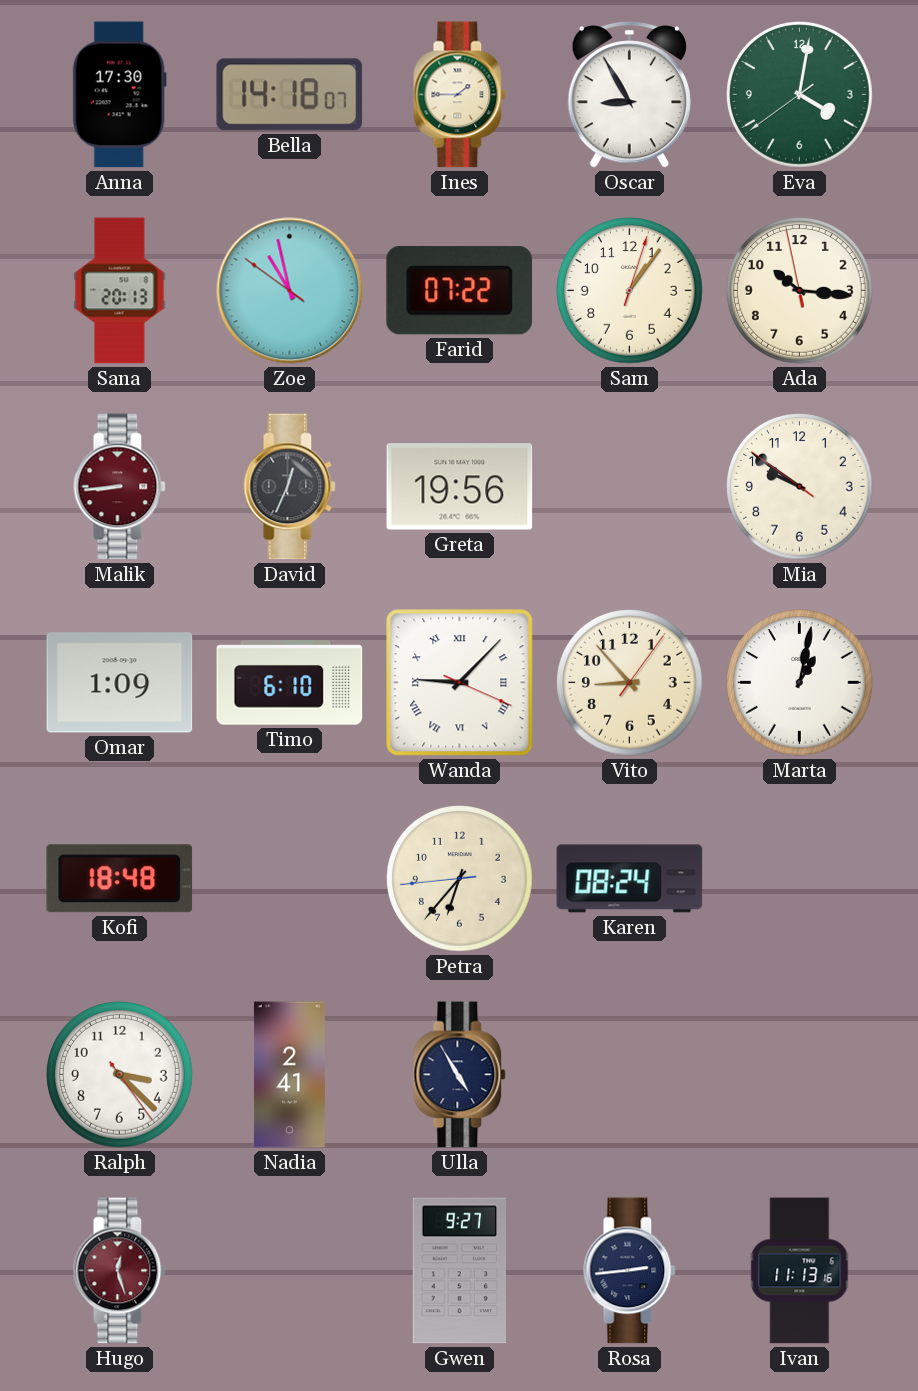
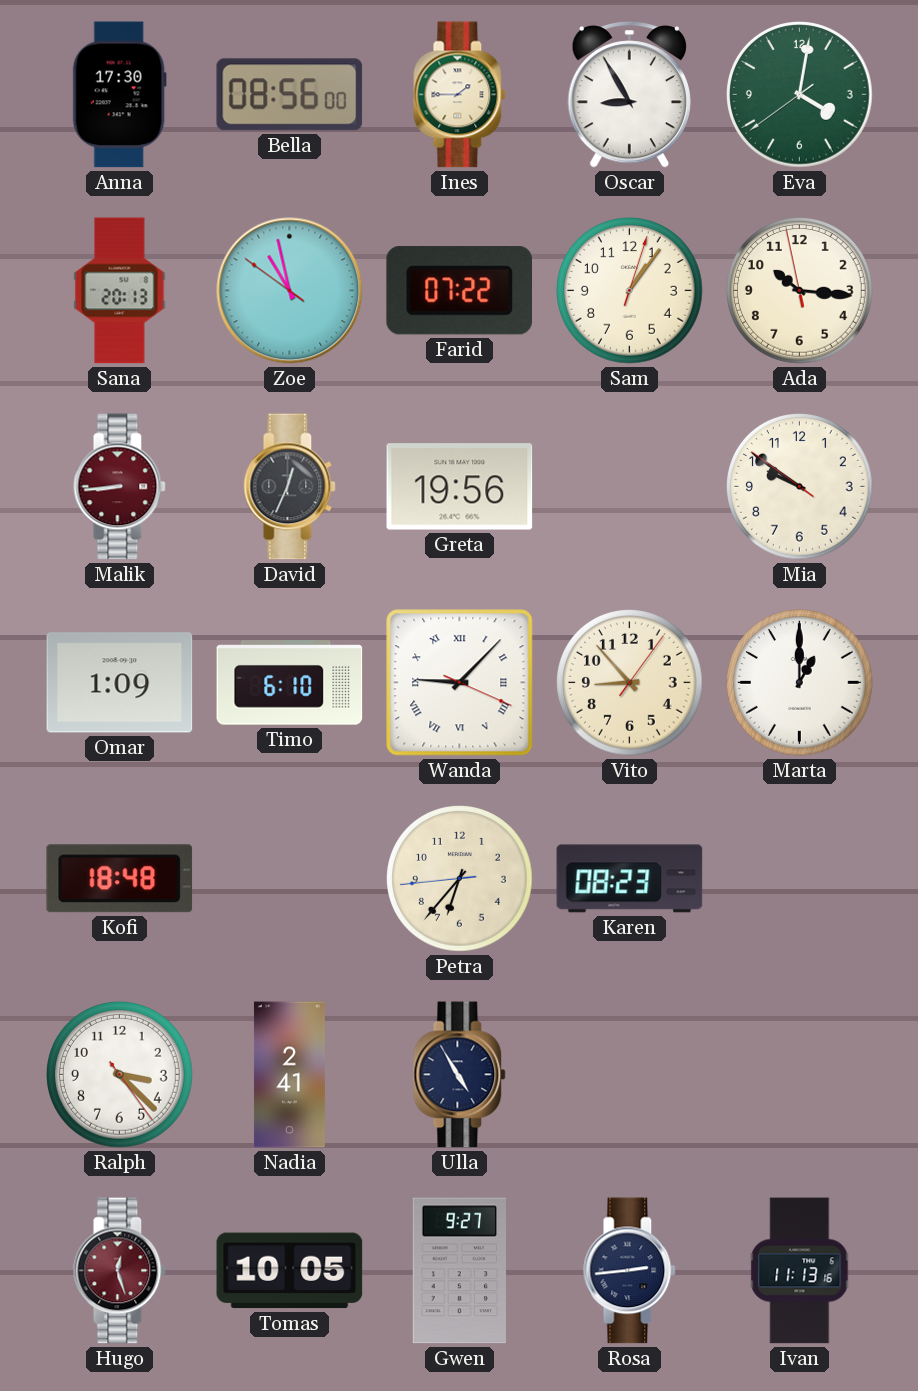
Bella: 14:18 -> 08:56
Marta: 1:02 -> 1:00
Karen: 08:24 -> 08:23
Tomas: none -> 10:05
